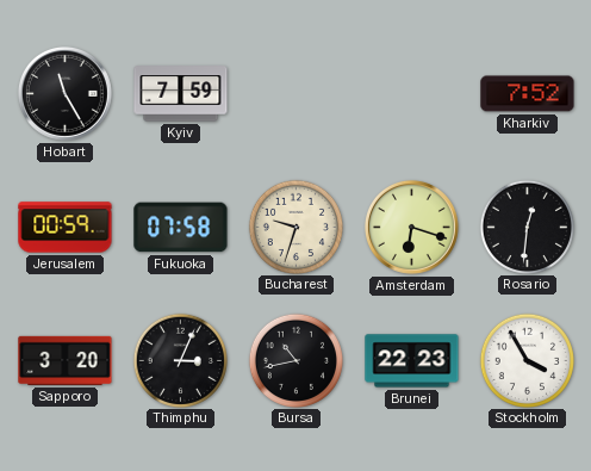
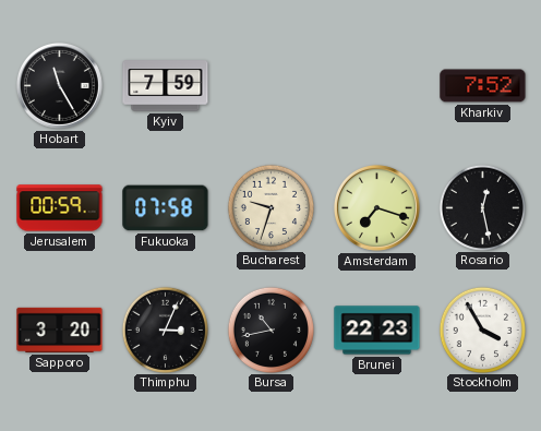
Amsterdam: 6:18 -> 7:18
Rosario: 12:31 -> 12:28
